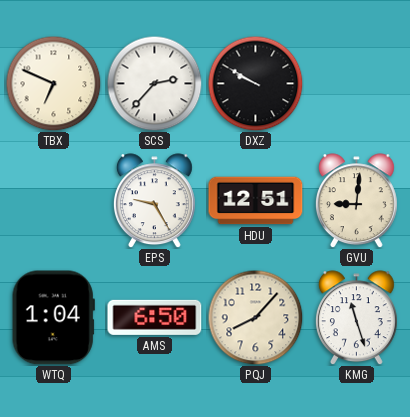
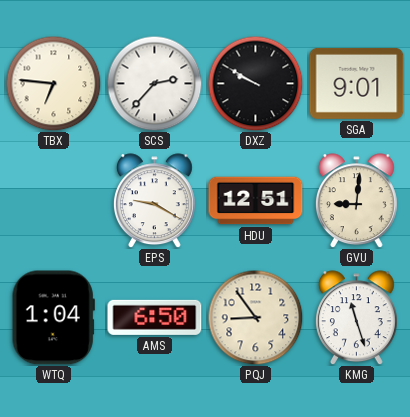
TBX: 6:49 -> 6:46
SGA: none -> 9:01
EPS: 9:25 -> 9:20
PQJ: 8:07 -> 8:54
